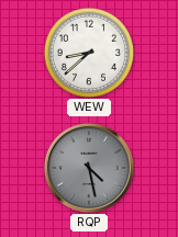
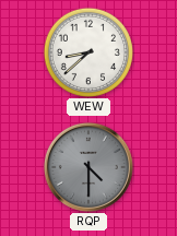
RQP: 4:28 -> 4:30
